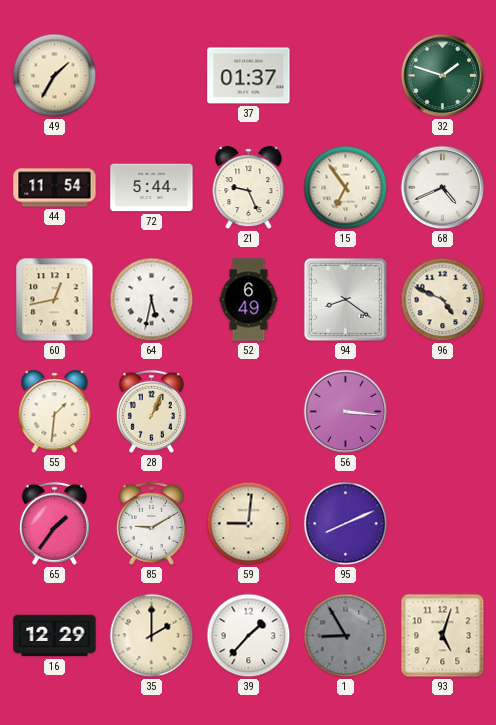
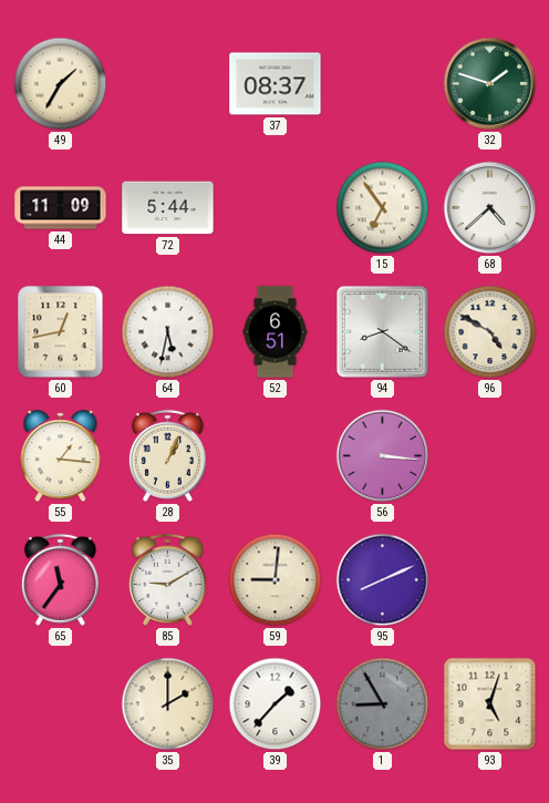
37: 01:37 -> 08:37
44: 11:54 -> 11:09
21: 9:26 -> none
68: 4:41 -> 4:38
52: 6:49 -> 6:51
96: 4:49 -> 4:50
55: 1:31 -> 1:16
65: 1:36 -> 11:36
16: 12:29 -> none
